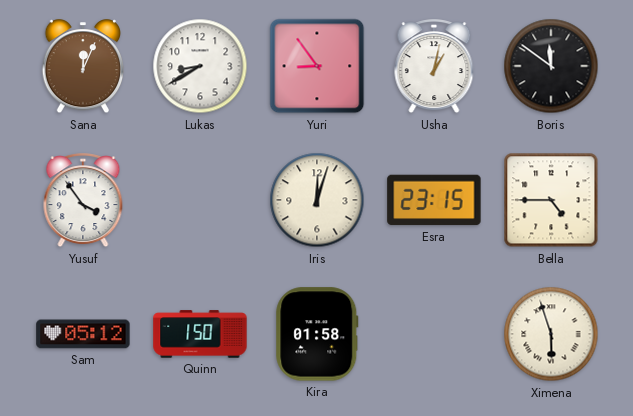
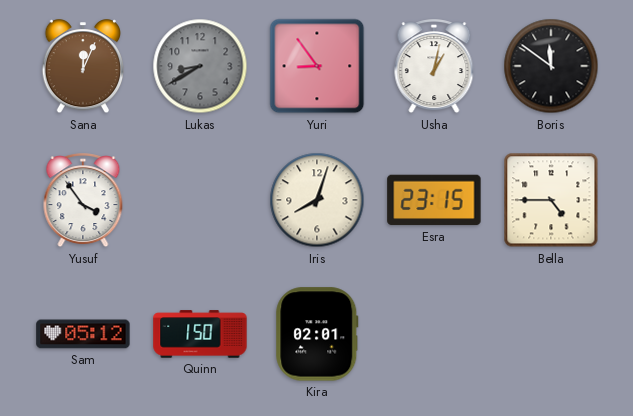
Lukas dial: white -> grey
Iris: 12:03 -> 8:03
Kira: 01:58 -> 02:01
Ximena: 5:57 -> none
